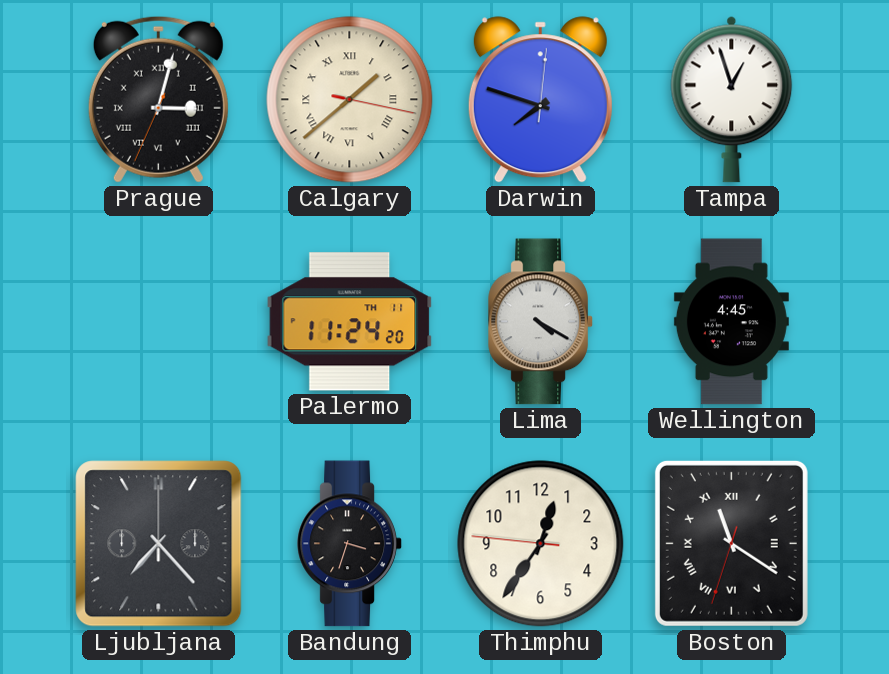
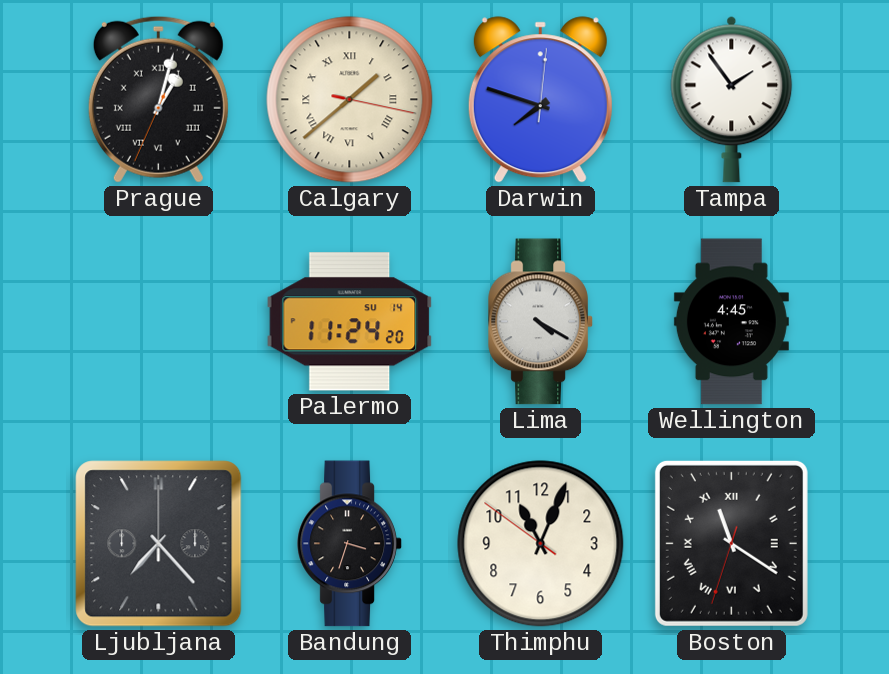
Prague: 3:02 -> 1:02
Tampa: 12:57 -> 1:54
Palermo date: TH 11 -> SU 14
Thimphu: 12:35 -> 11:03
